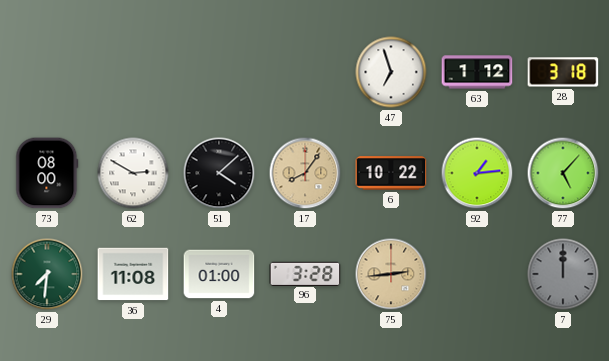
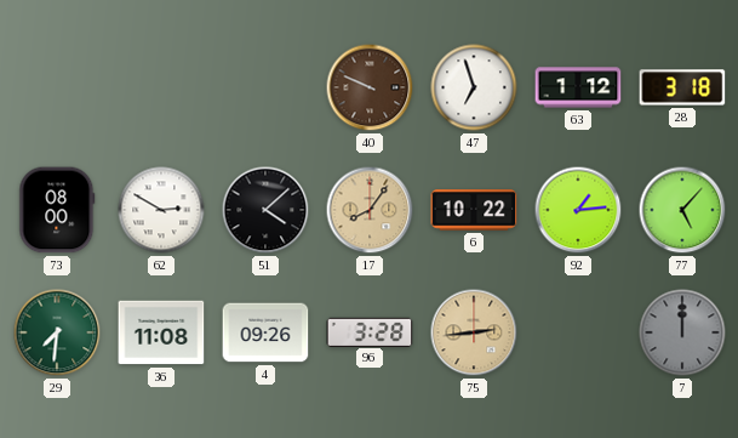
40: none -> 9:49
4: 01:00 -> 09:26
